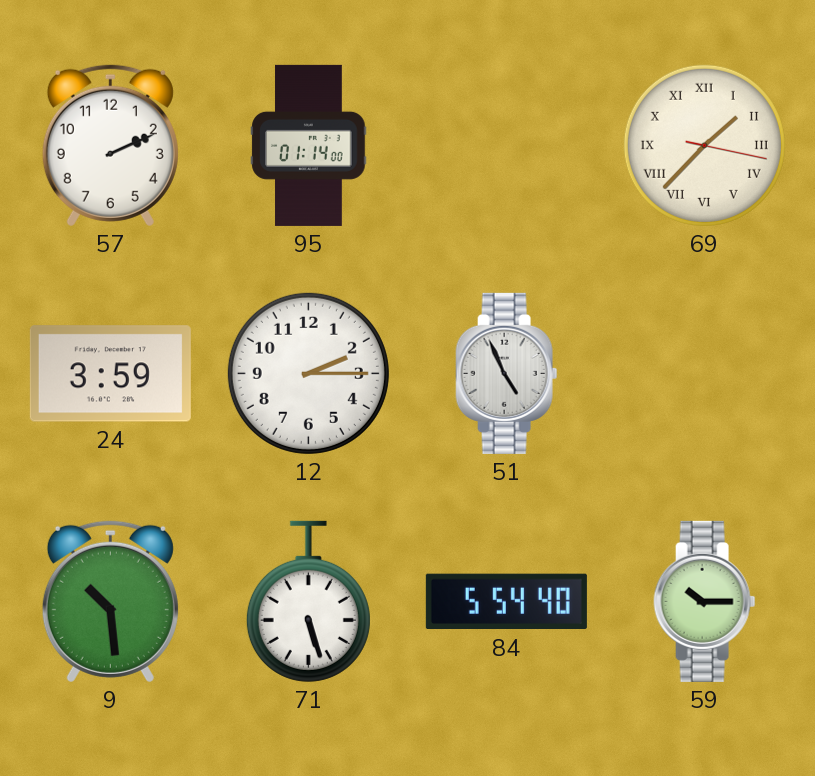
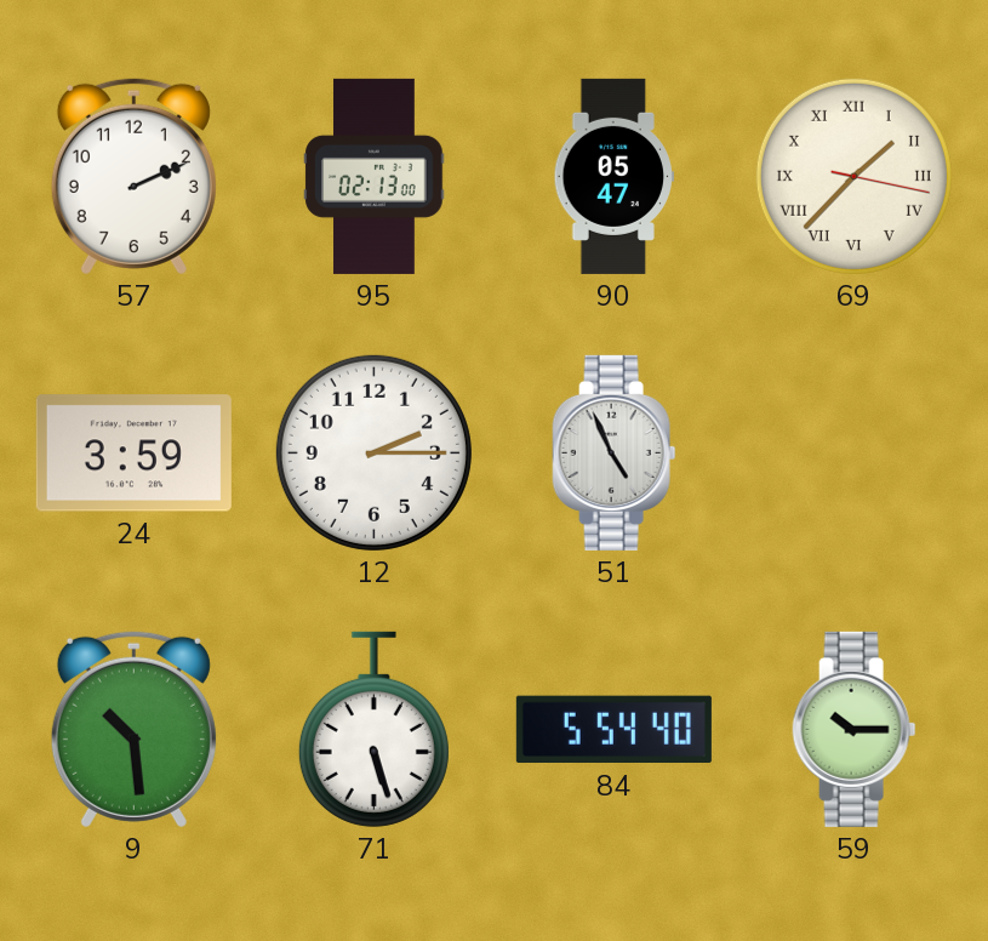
95: 01:14 -> 02:13
90: none -> 05:47
